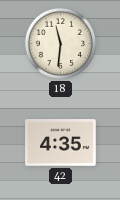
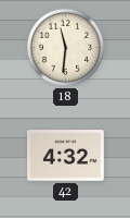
42: 4:35 -> 4:32
